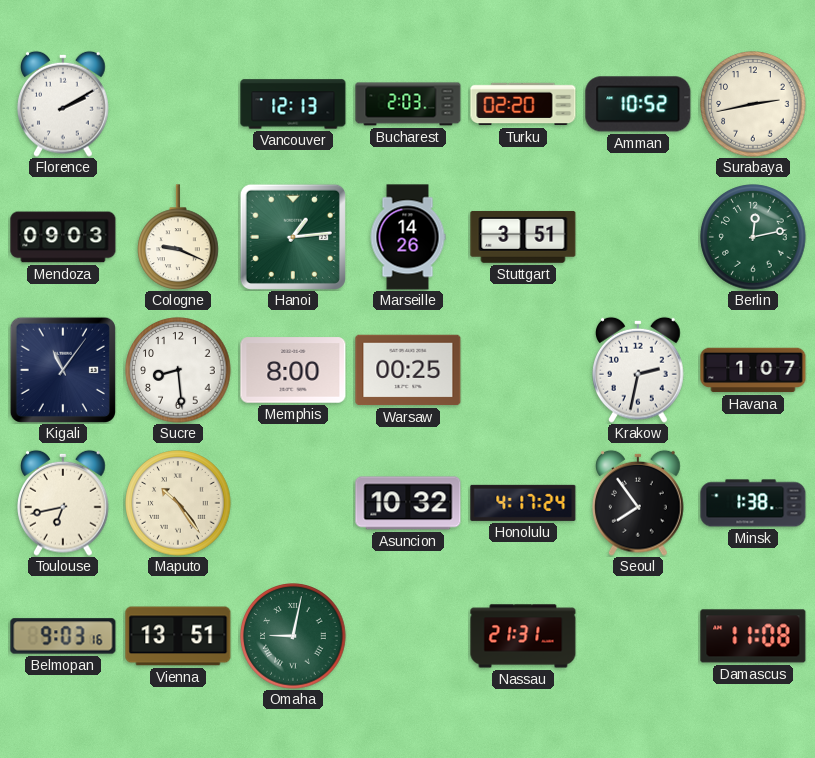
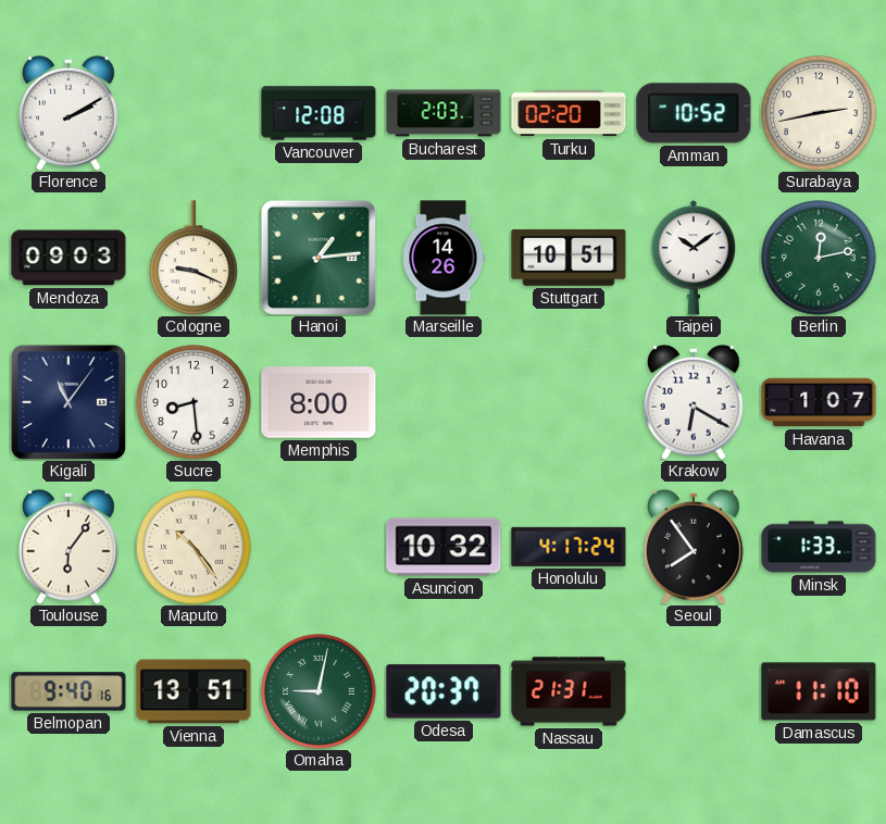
Vancouver: 12:13 -> 12:08
Stuttgart: 3:51 -> 10:51
Taipei: none -> 10:09
Warsaw: 00:25 -> none
Krakow: 2:32 -> 6:20
Toulouse: 6:43 -> 6:06
Minsk: 1:38 -> 1:33
Belmopan: 9:03 -> 9:40
Odesa: none -> 20:37
Damascus: 11:08 -> 11:10
